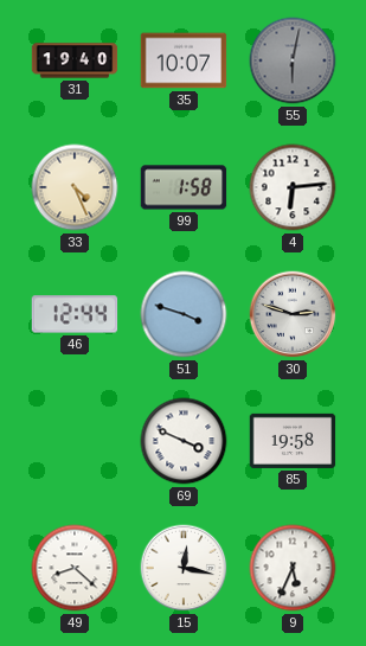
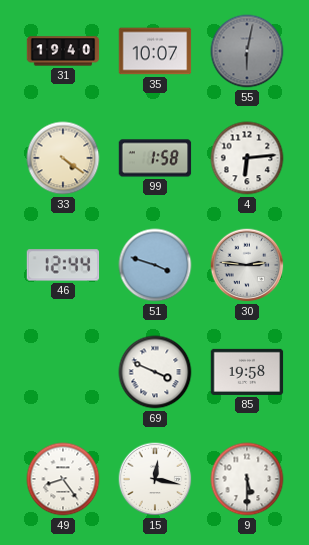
33: 4:26 -> 4:21
30: 2:48 -> 2:46
49: 8:22 -> 8:24
9: 5:34 -> 5:30
